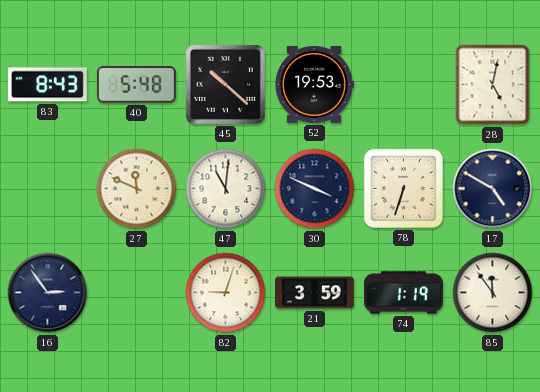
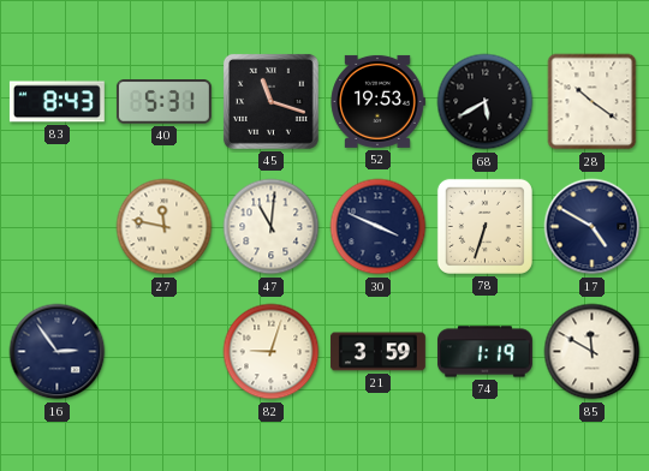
40: 5:48 -> 5:31
45: 10:22 -> 11:18
68: none -> 5:40
28: 5:02 -> 10:21
27: 11:49 -> 11:47
85: 11:54 -> 11:50
